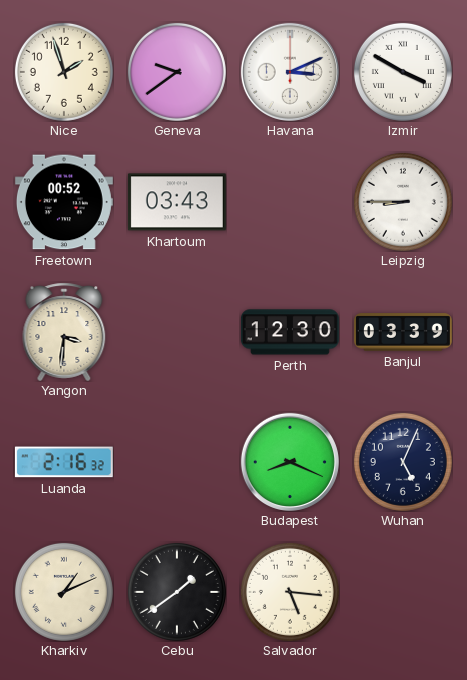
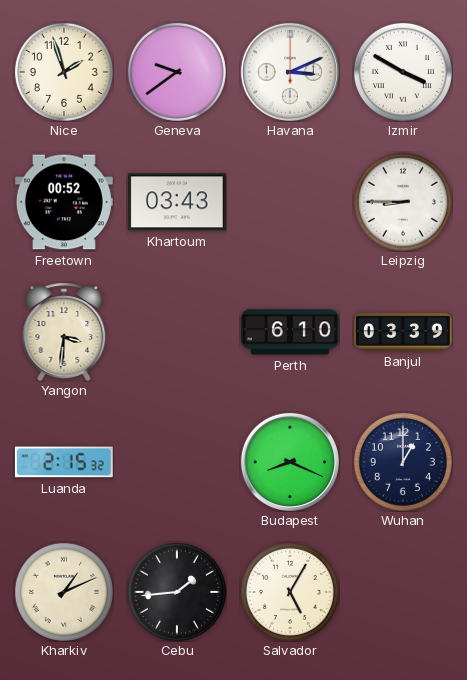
Perth: 12:30 -> 6:10
Luanda: 2:16 -> 2:15
Wuhan: 5:04 -> 1:00
Cebu: 1:39 -> 1:44
Salvador: 5:16 -> 5:05
